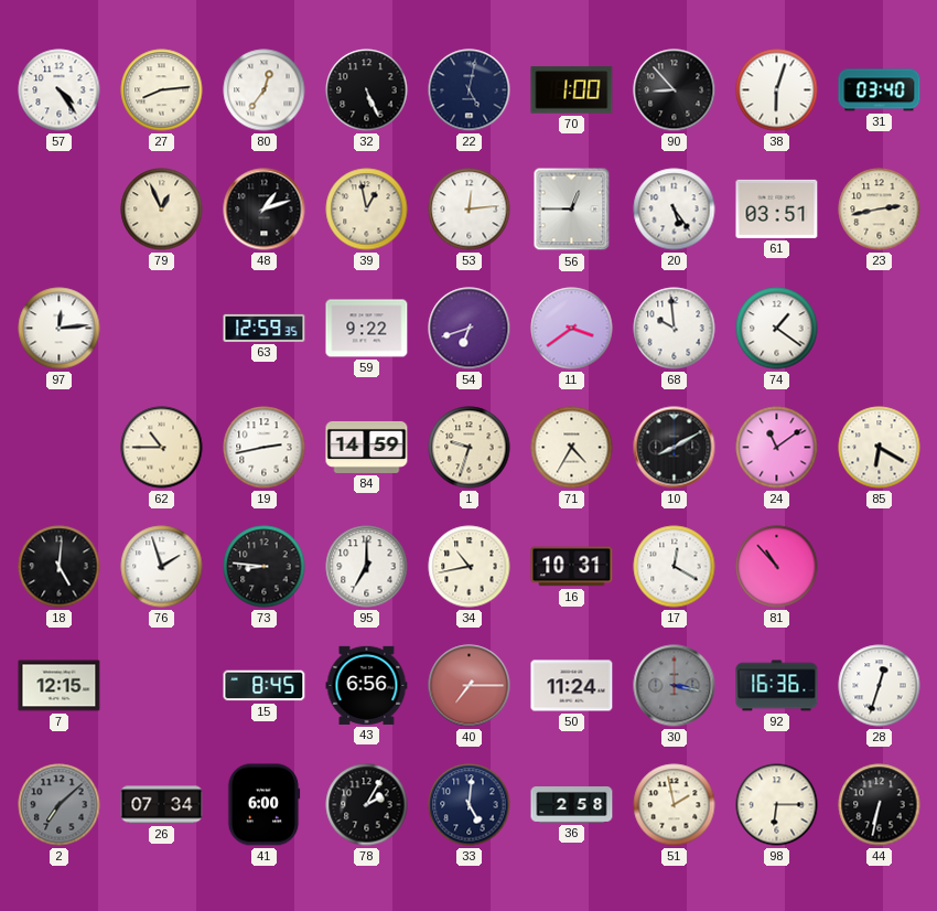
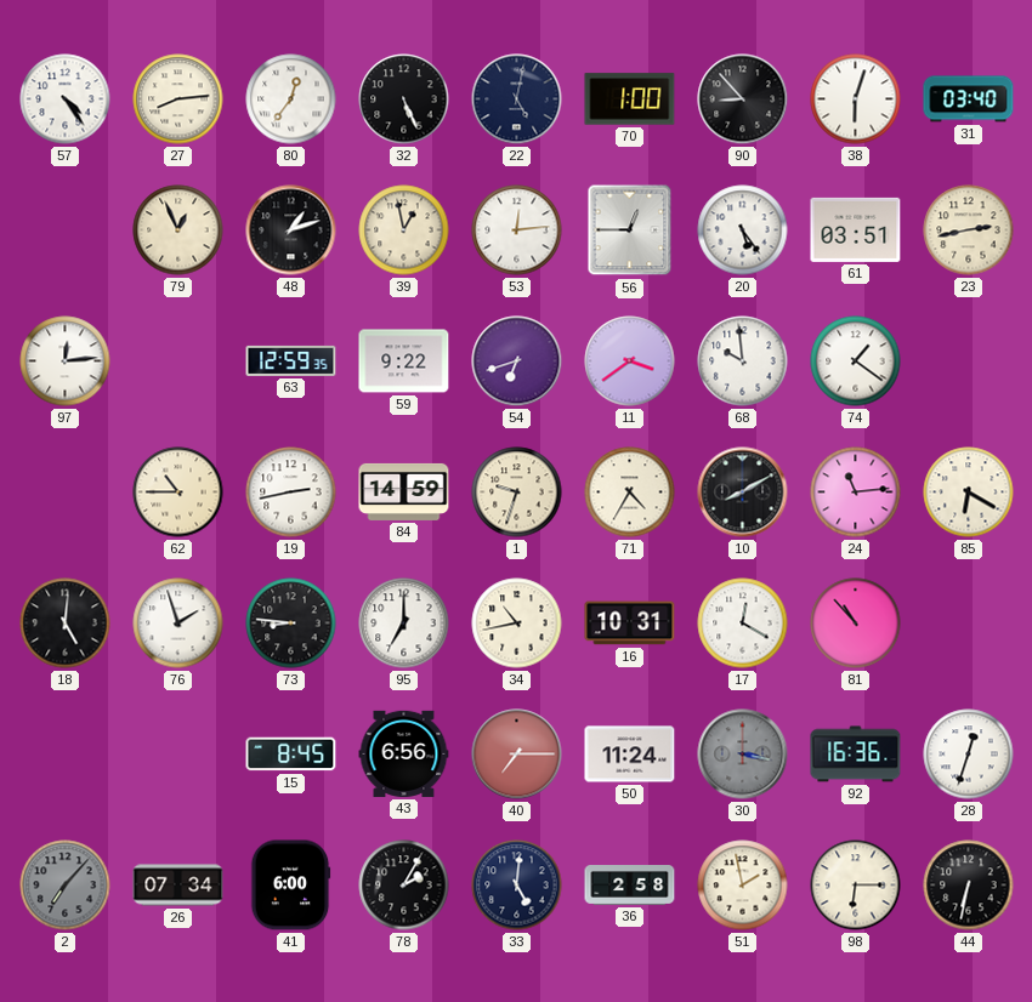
24: 11:09 -> 11:14
7: 12:15 -> none
2: 7:08 -> 7:07
